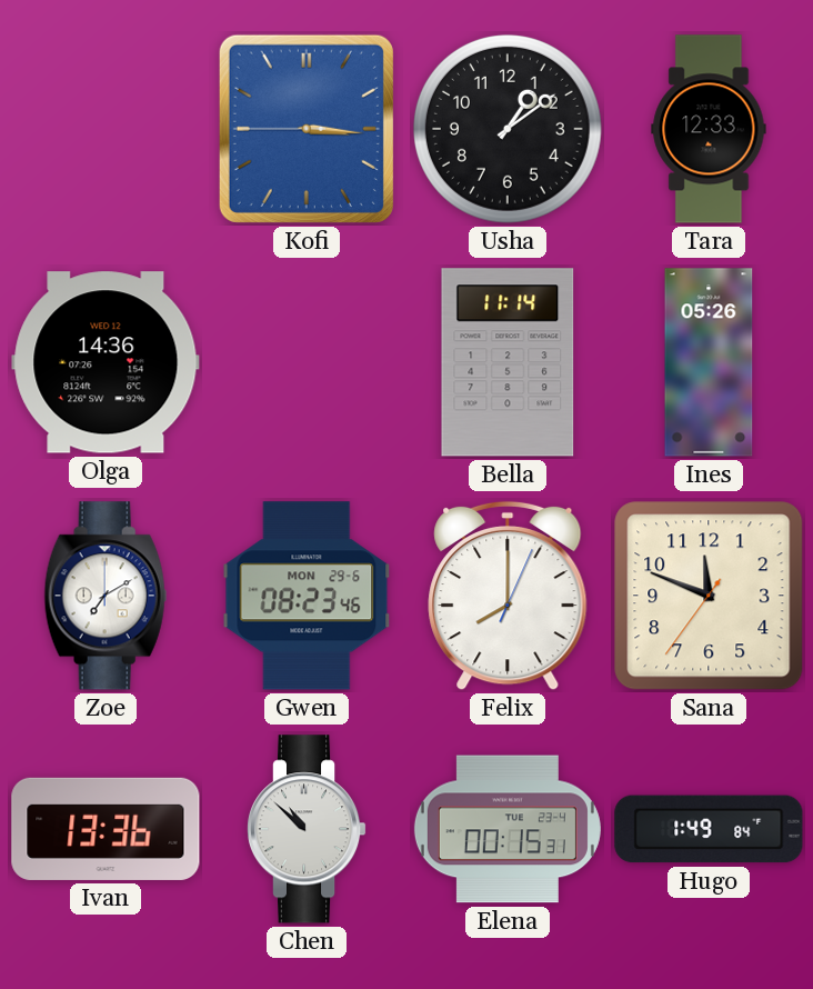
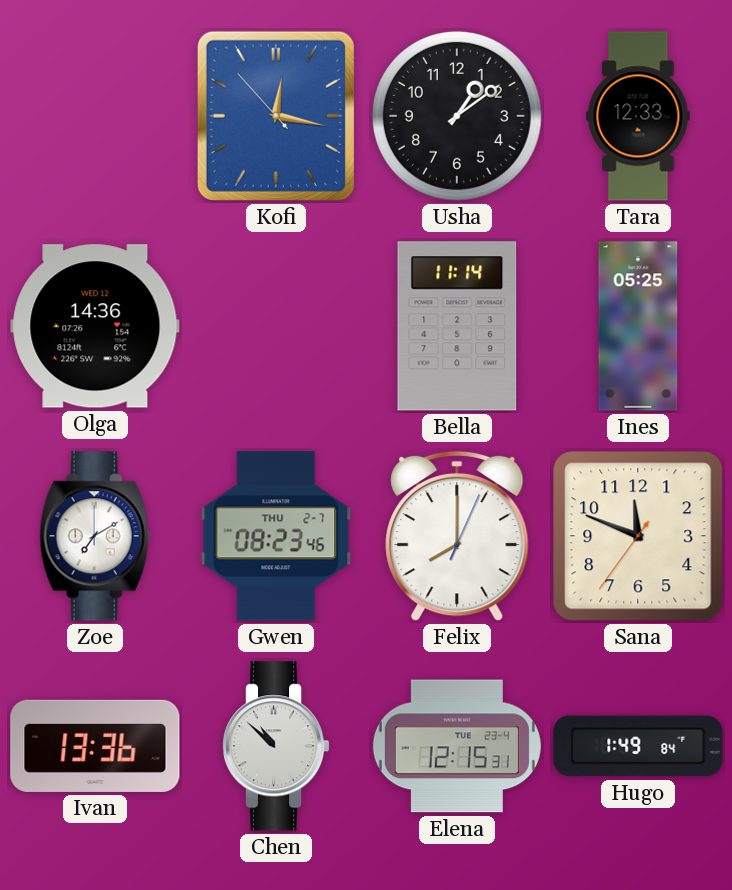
Kofi: 3:15 -> 12:16
Ines: 05:26 -> 05:25
Gwen date: MON 29-6 -> THU 2-7
Elena: 00:15 -> 12:15
